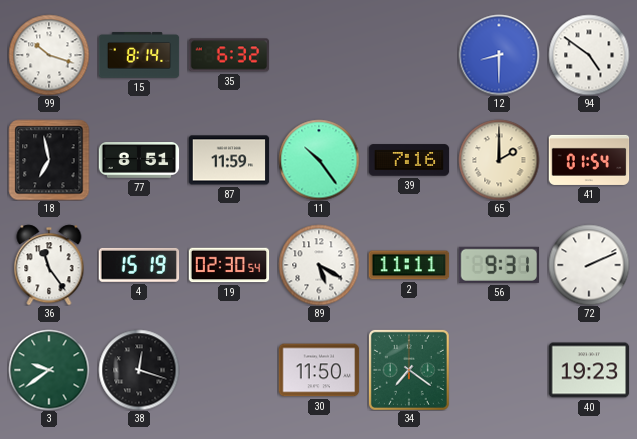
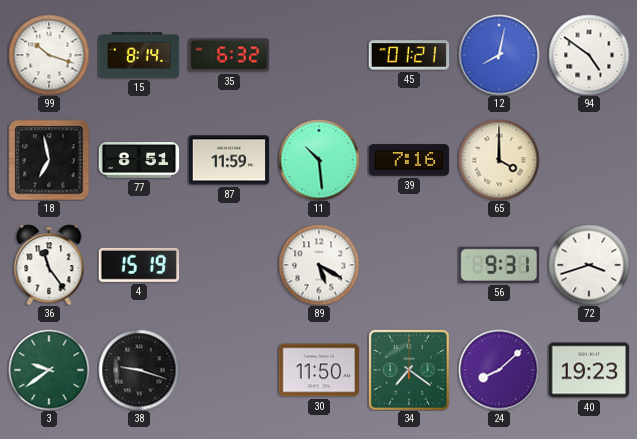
45: none -> 01:21
12: 8:30 -> 8:02
11: 10:24 -> 10:29
65: 2:00 -> 4:00
41: 01:54 -> none
19: 02:30 -> none
2: 11:11 -> none
72: 2:11 -> 3:42
38: 12:18 -> 9:18
24: none -> 8:08
